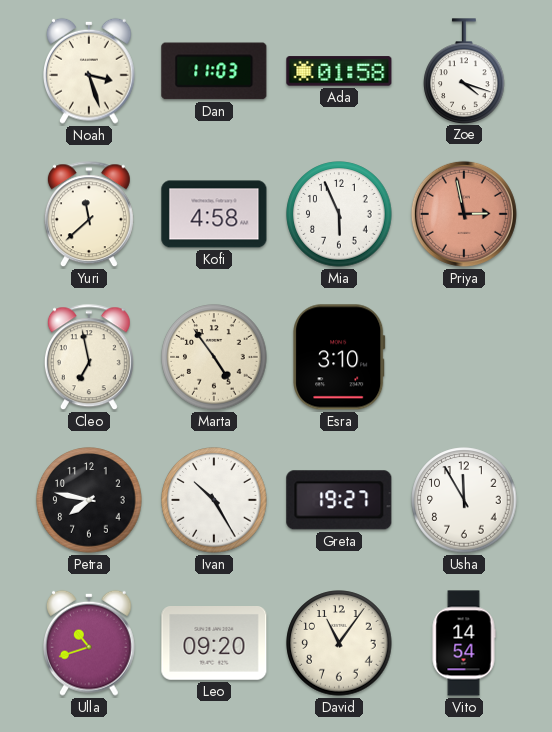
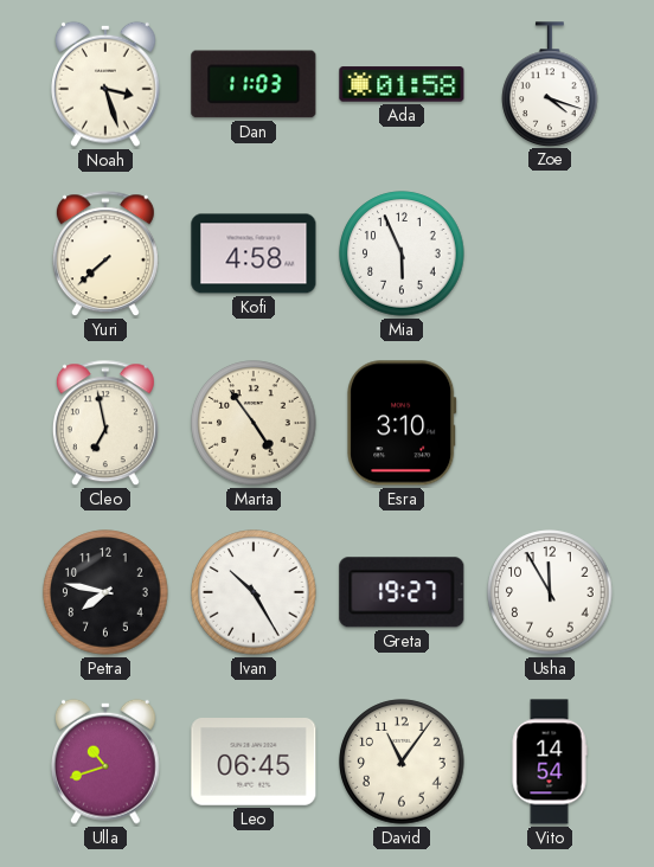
Yuri: 11:38 -> 7:38
Priya: 2:58 -> none
Leo: 09:20 -> 06:45
